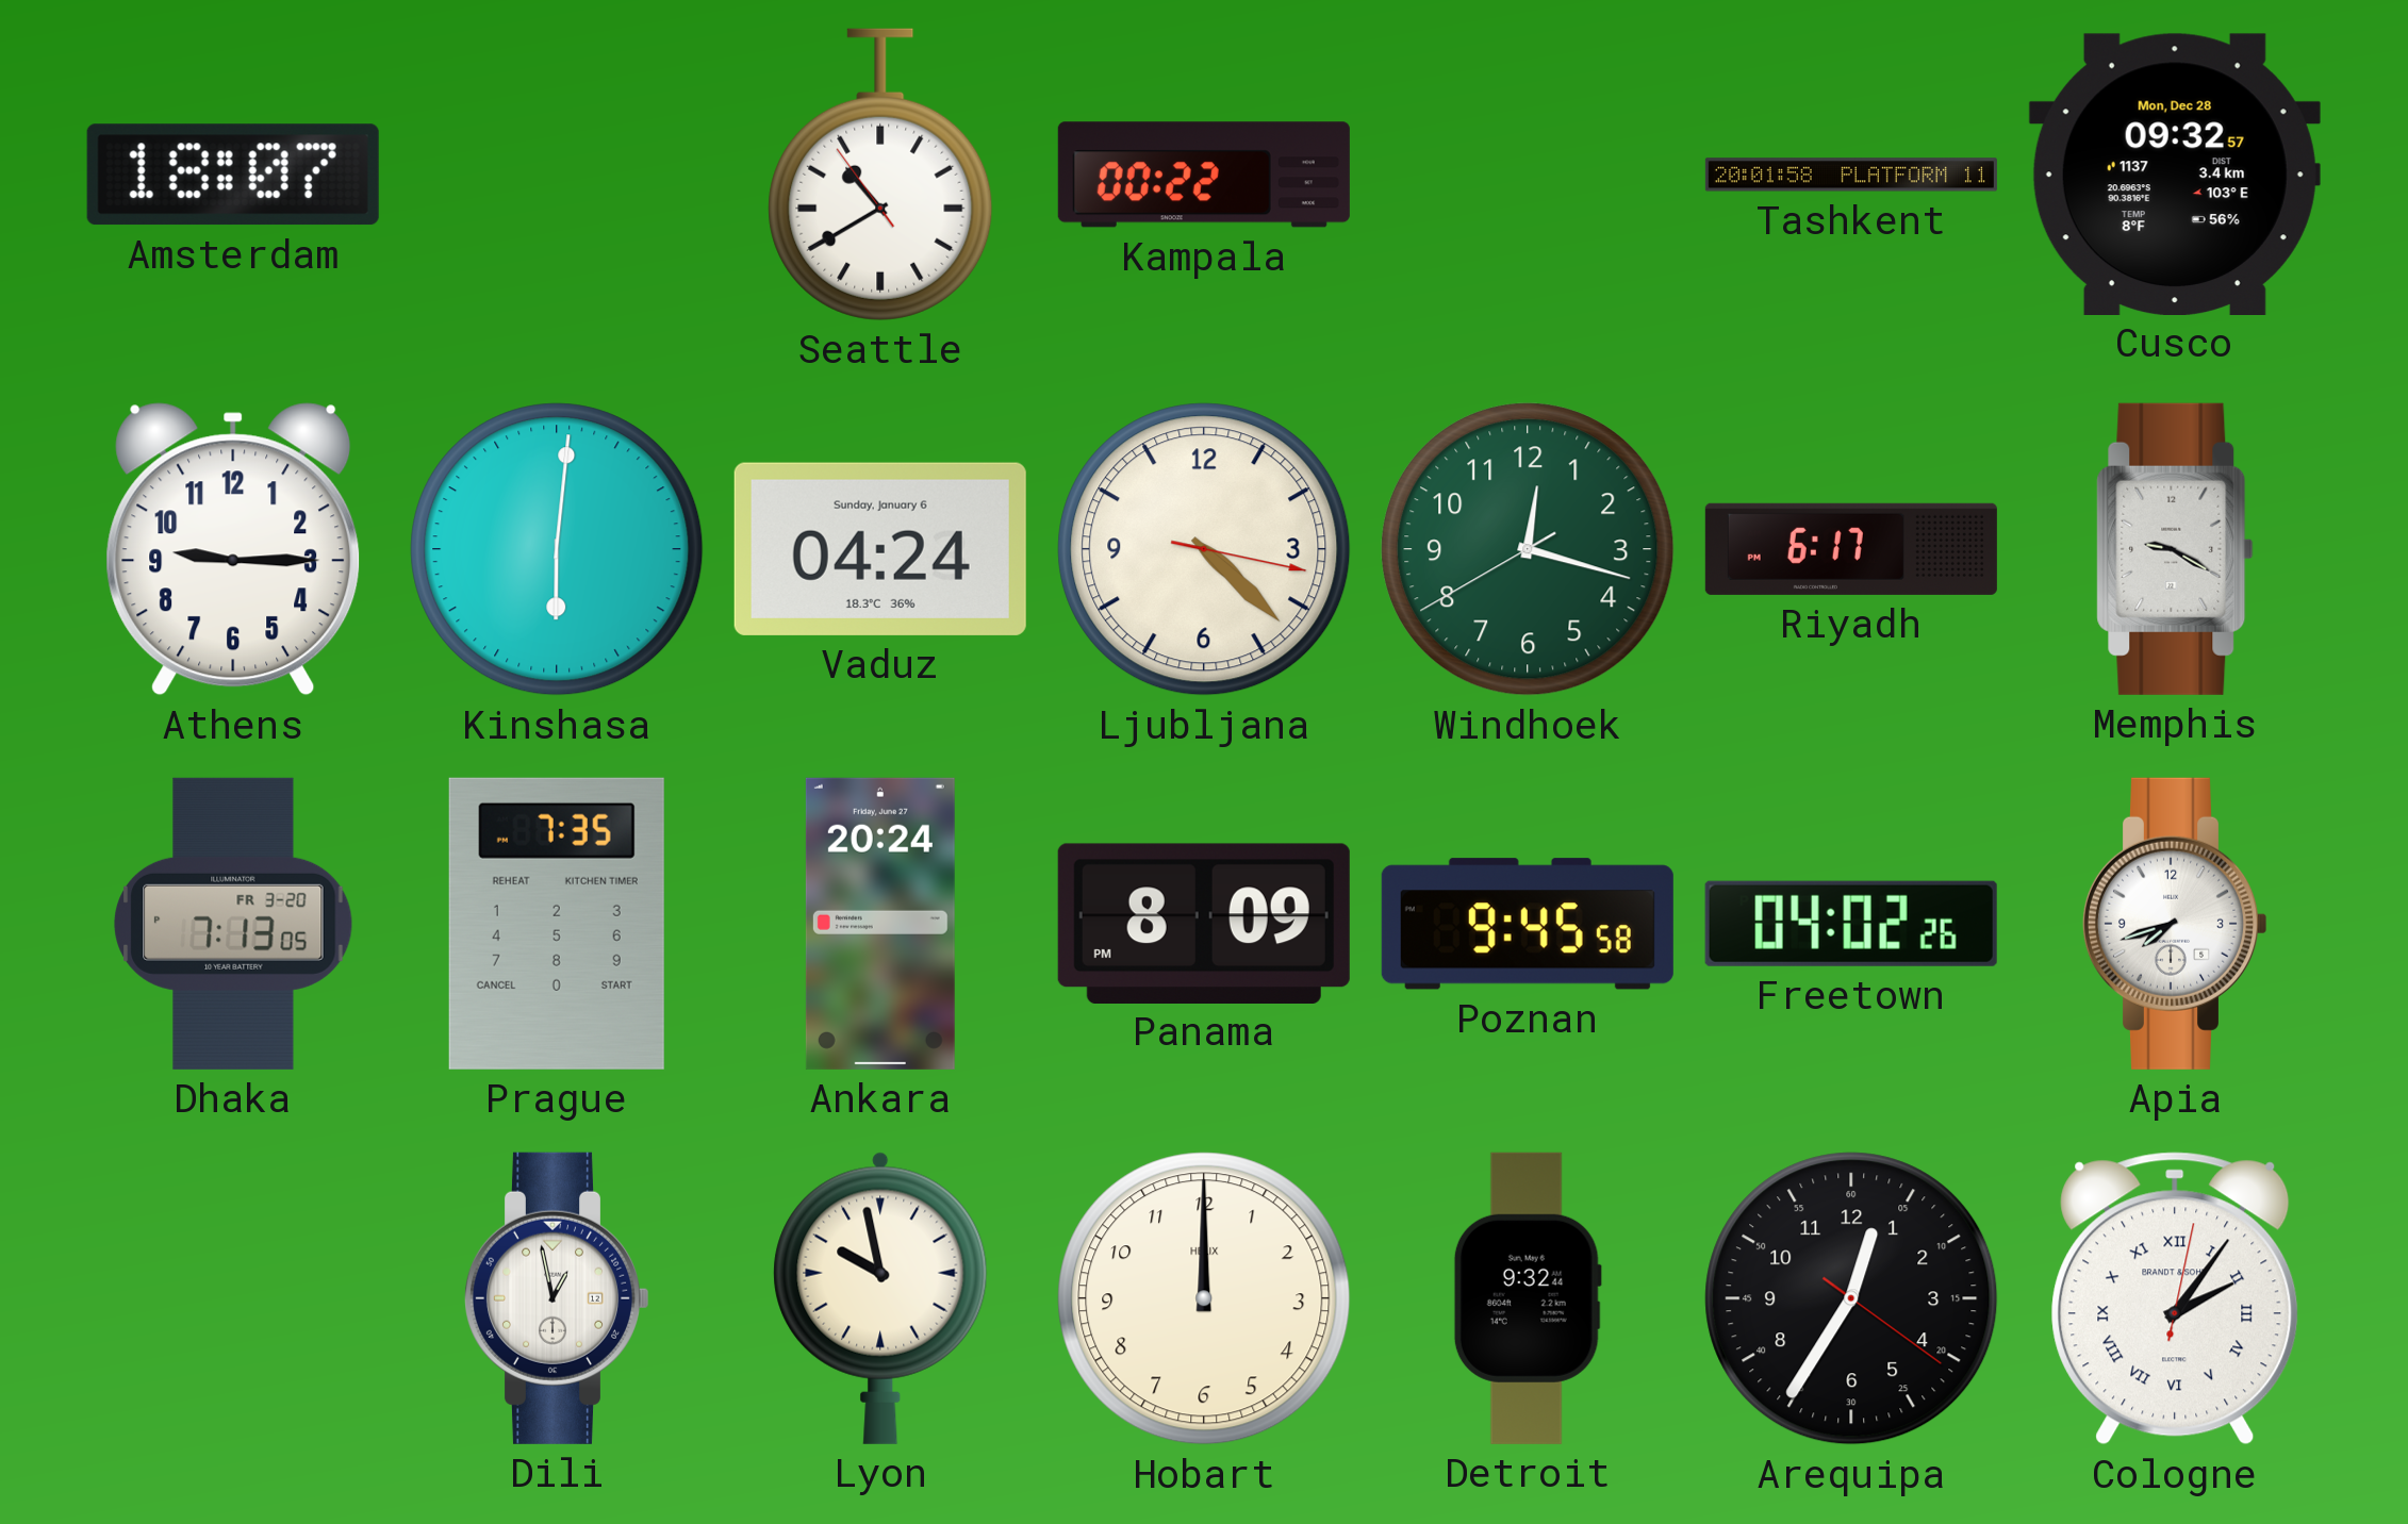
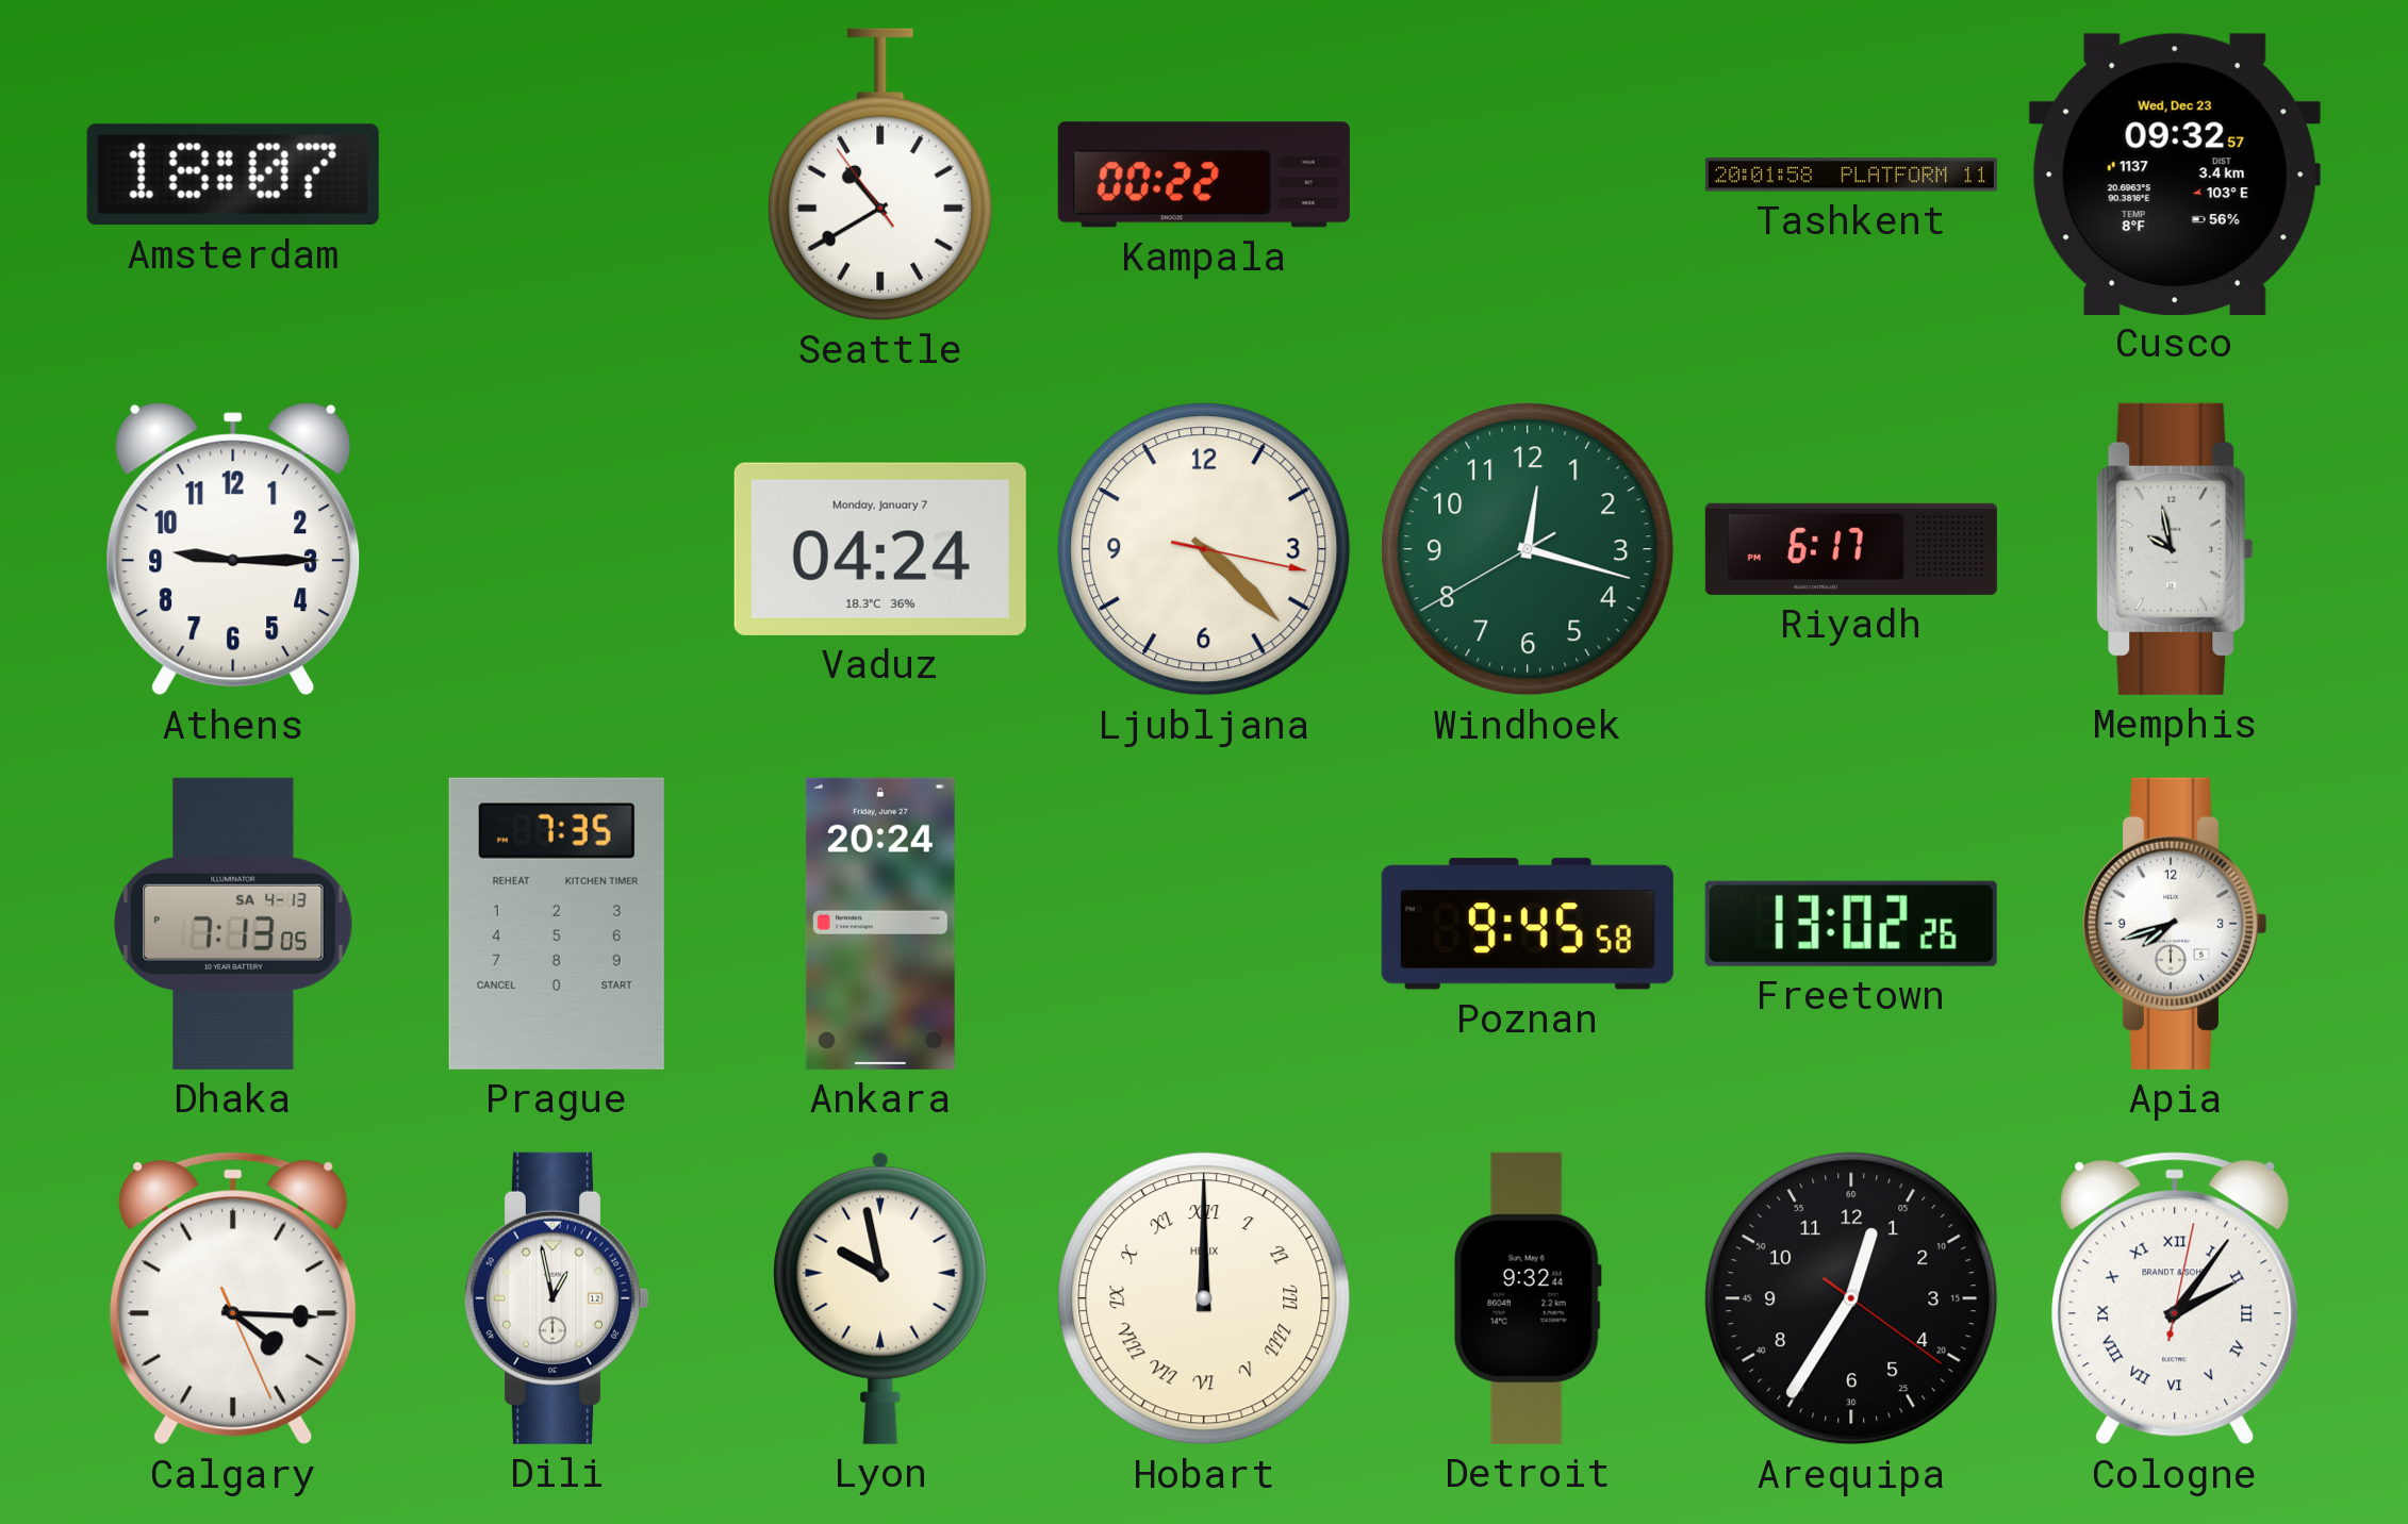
Cusco date: Mon, Dec 28 -> Wed, Dec 23
Kinshasa: 6:01 -> none
Vaduz date: Sunday, January 6 -> Monday, January 7
Memphis: 9:20 -> 9:58
Dhaka date: FR 3-20 -> SA 4-13
Panama: 8:09 -> none
Freetown: 04:02 -> 13:02
Calgary: none -> 4:15
Hobart numerals: Arabic -> Roman
